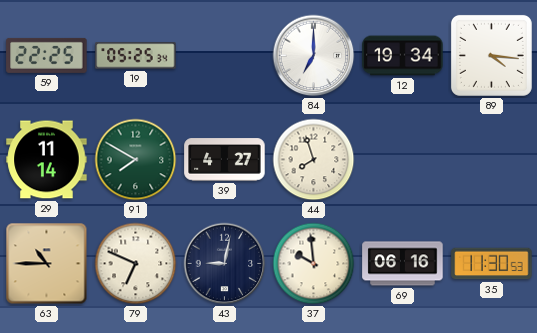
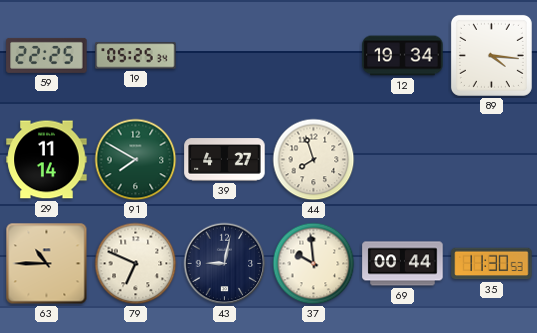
84: 7:00 -> none
69: 06:16 -> 00:44
